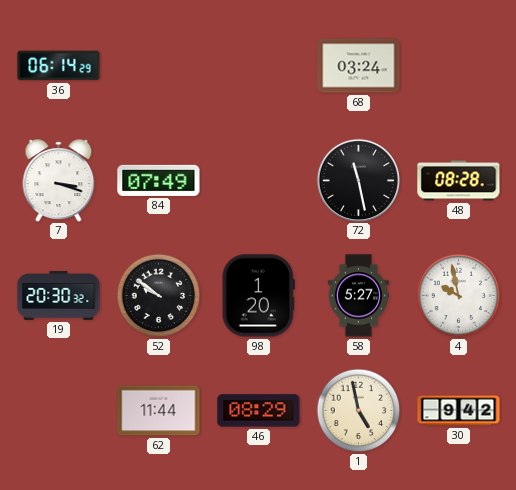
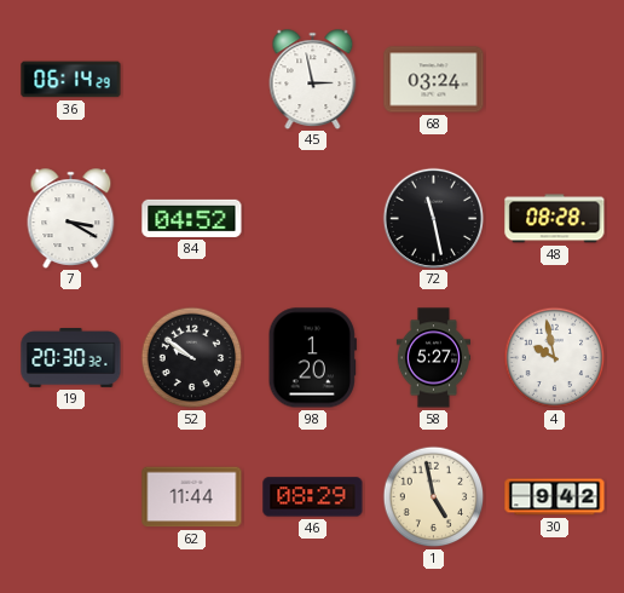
45: none -> 2:58
7: 3:18 -> 3:20
84: 07:49 -> 04:52
